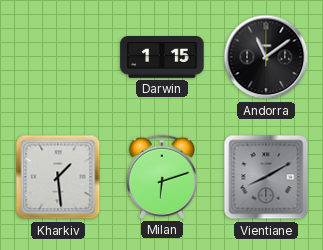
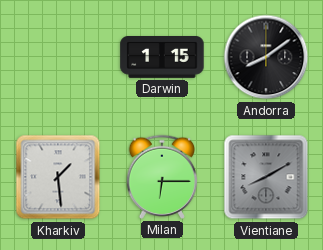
Andorra: 11:09 -> 8:09
Milan: 6:12 -> 6:15
